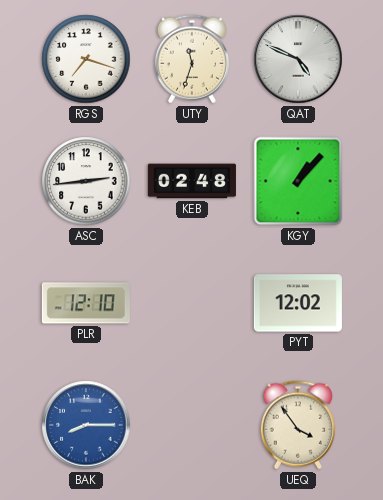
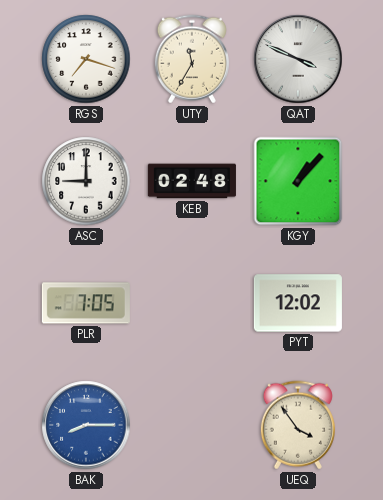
UTY: 11:33 -> 11:35
QAT: 4:49 -> 3:49
ASC: 2:44 -> 9:00
PLR: 12:10 -> 7:05
